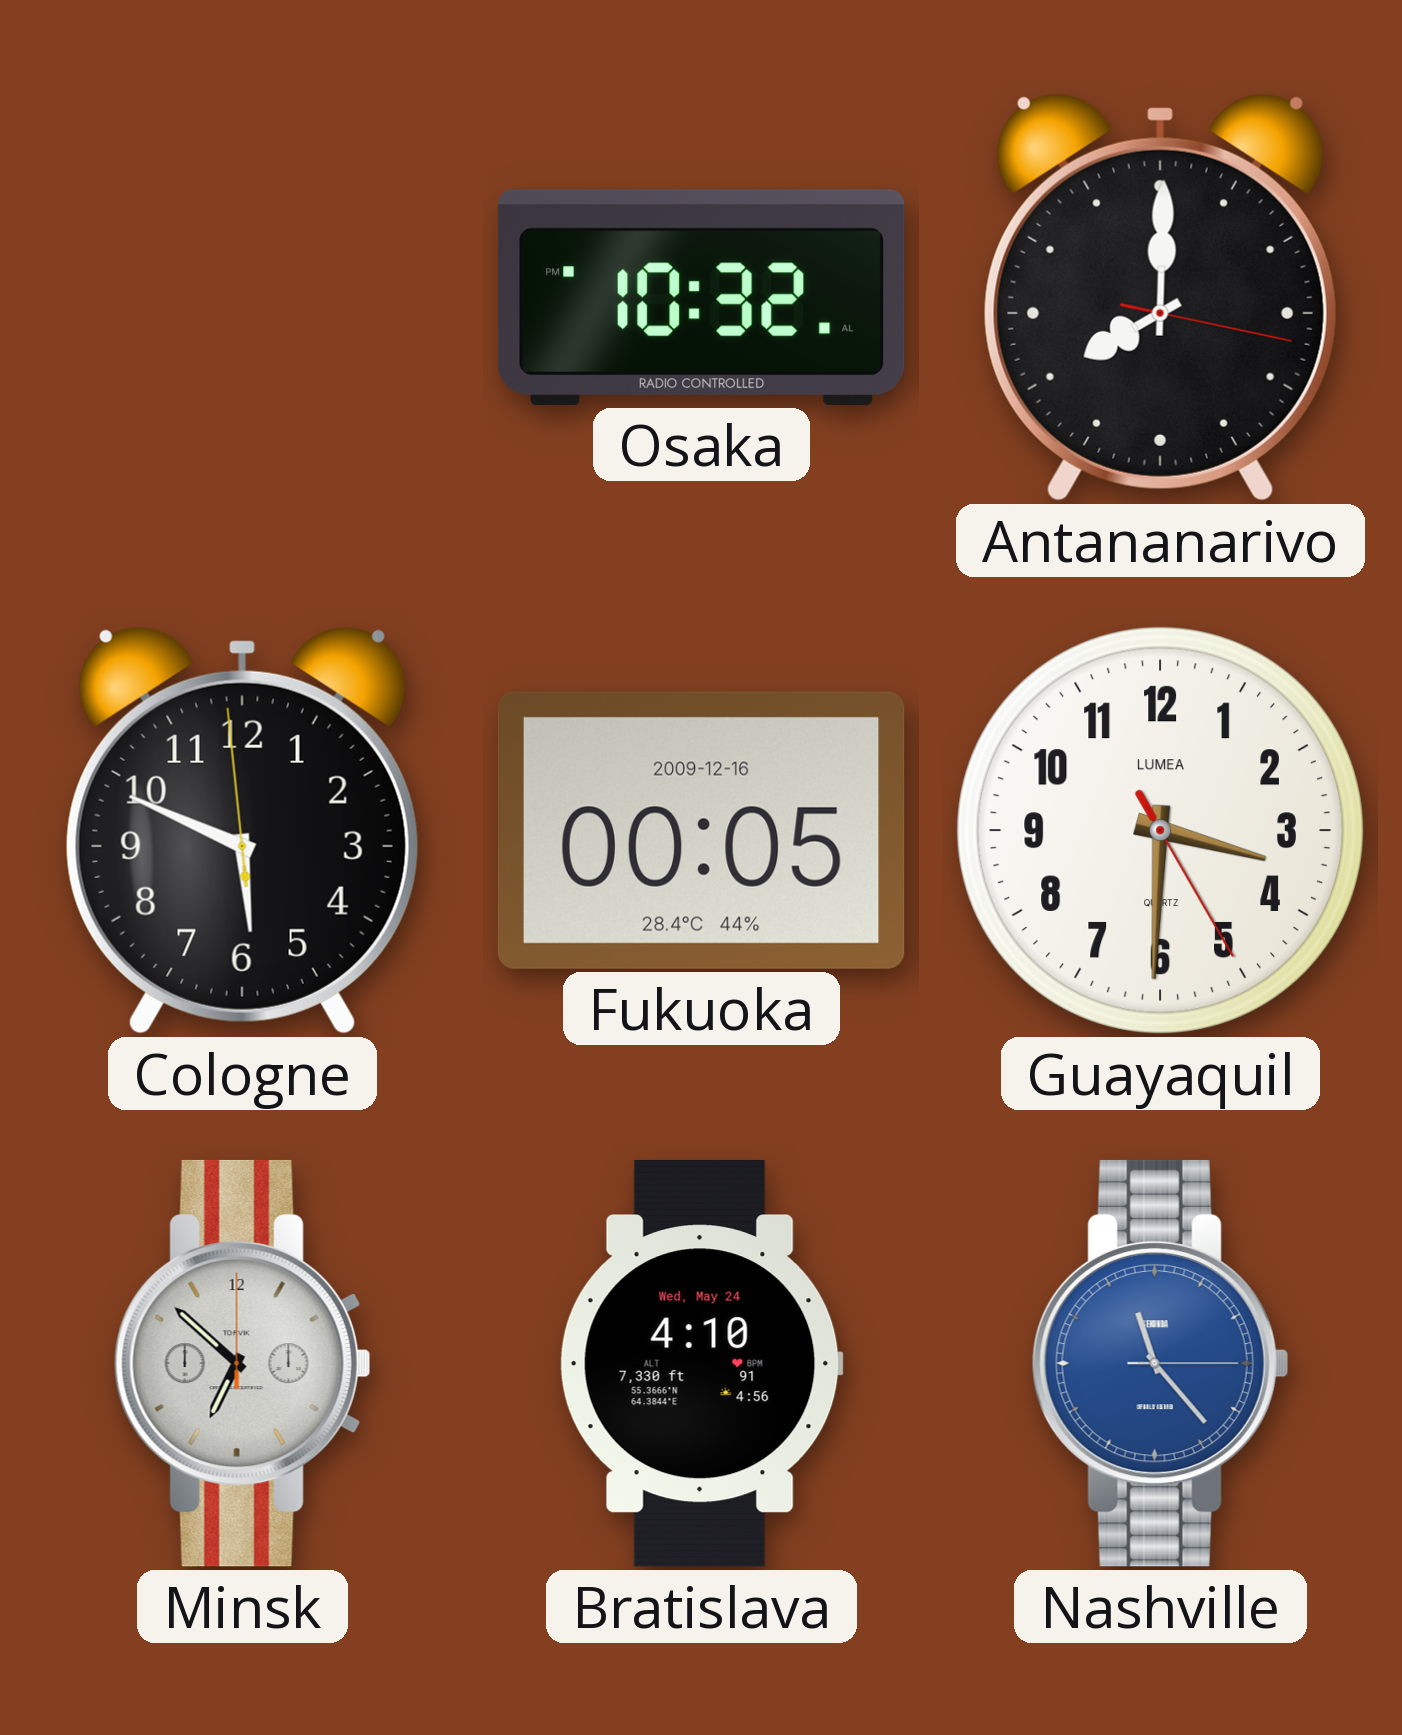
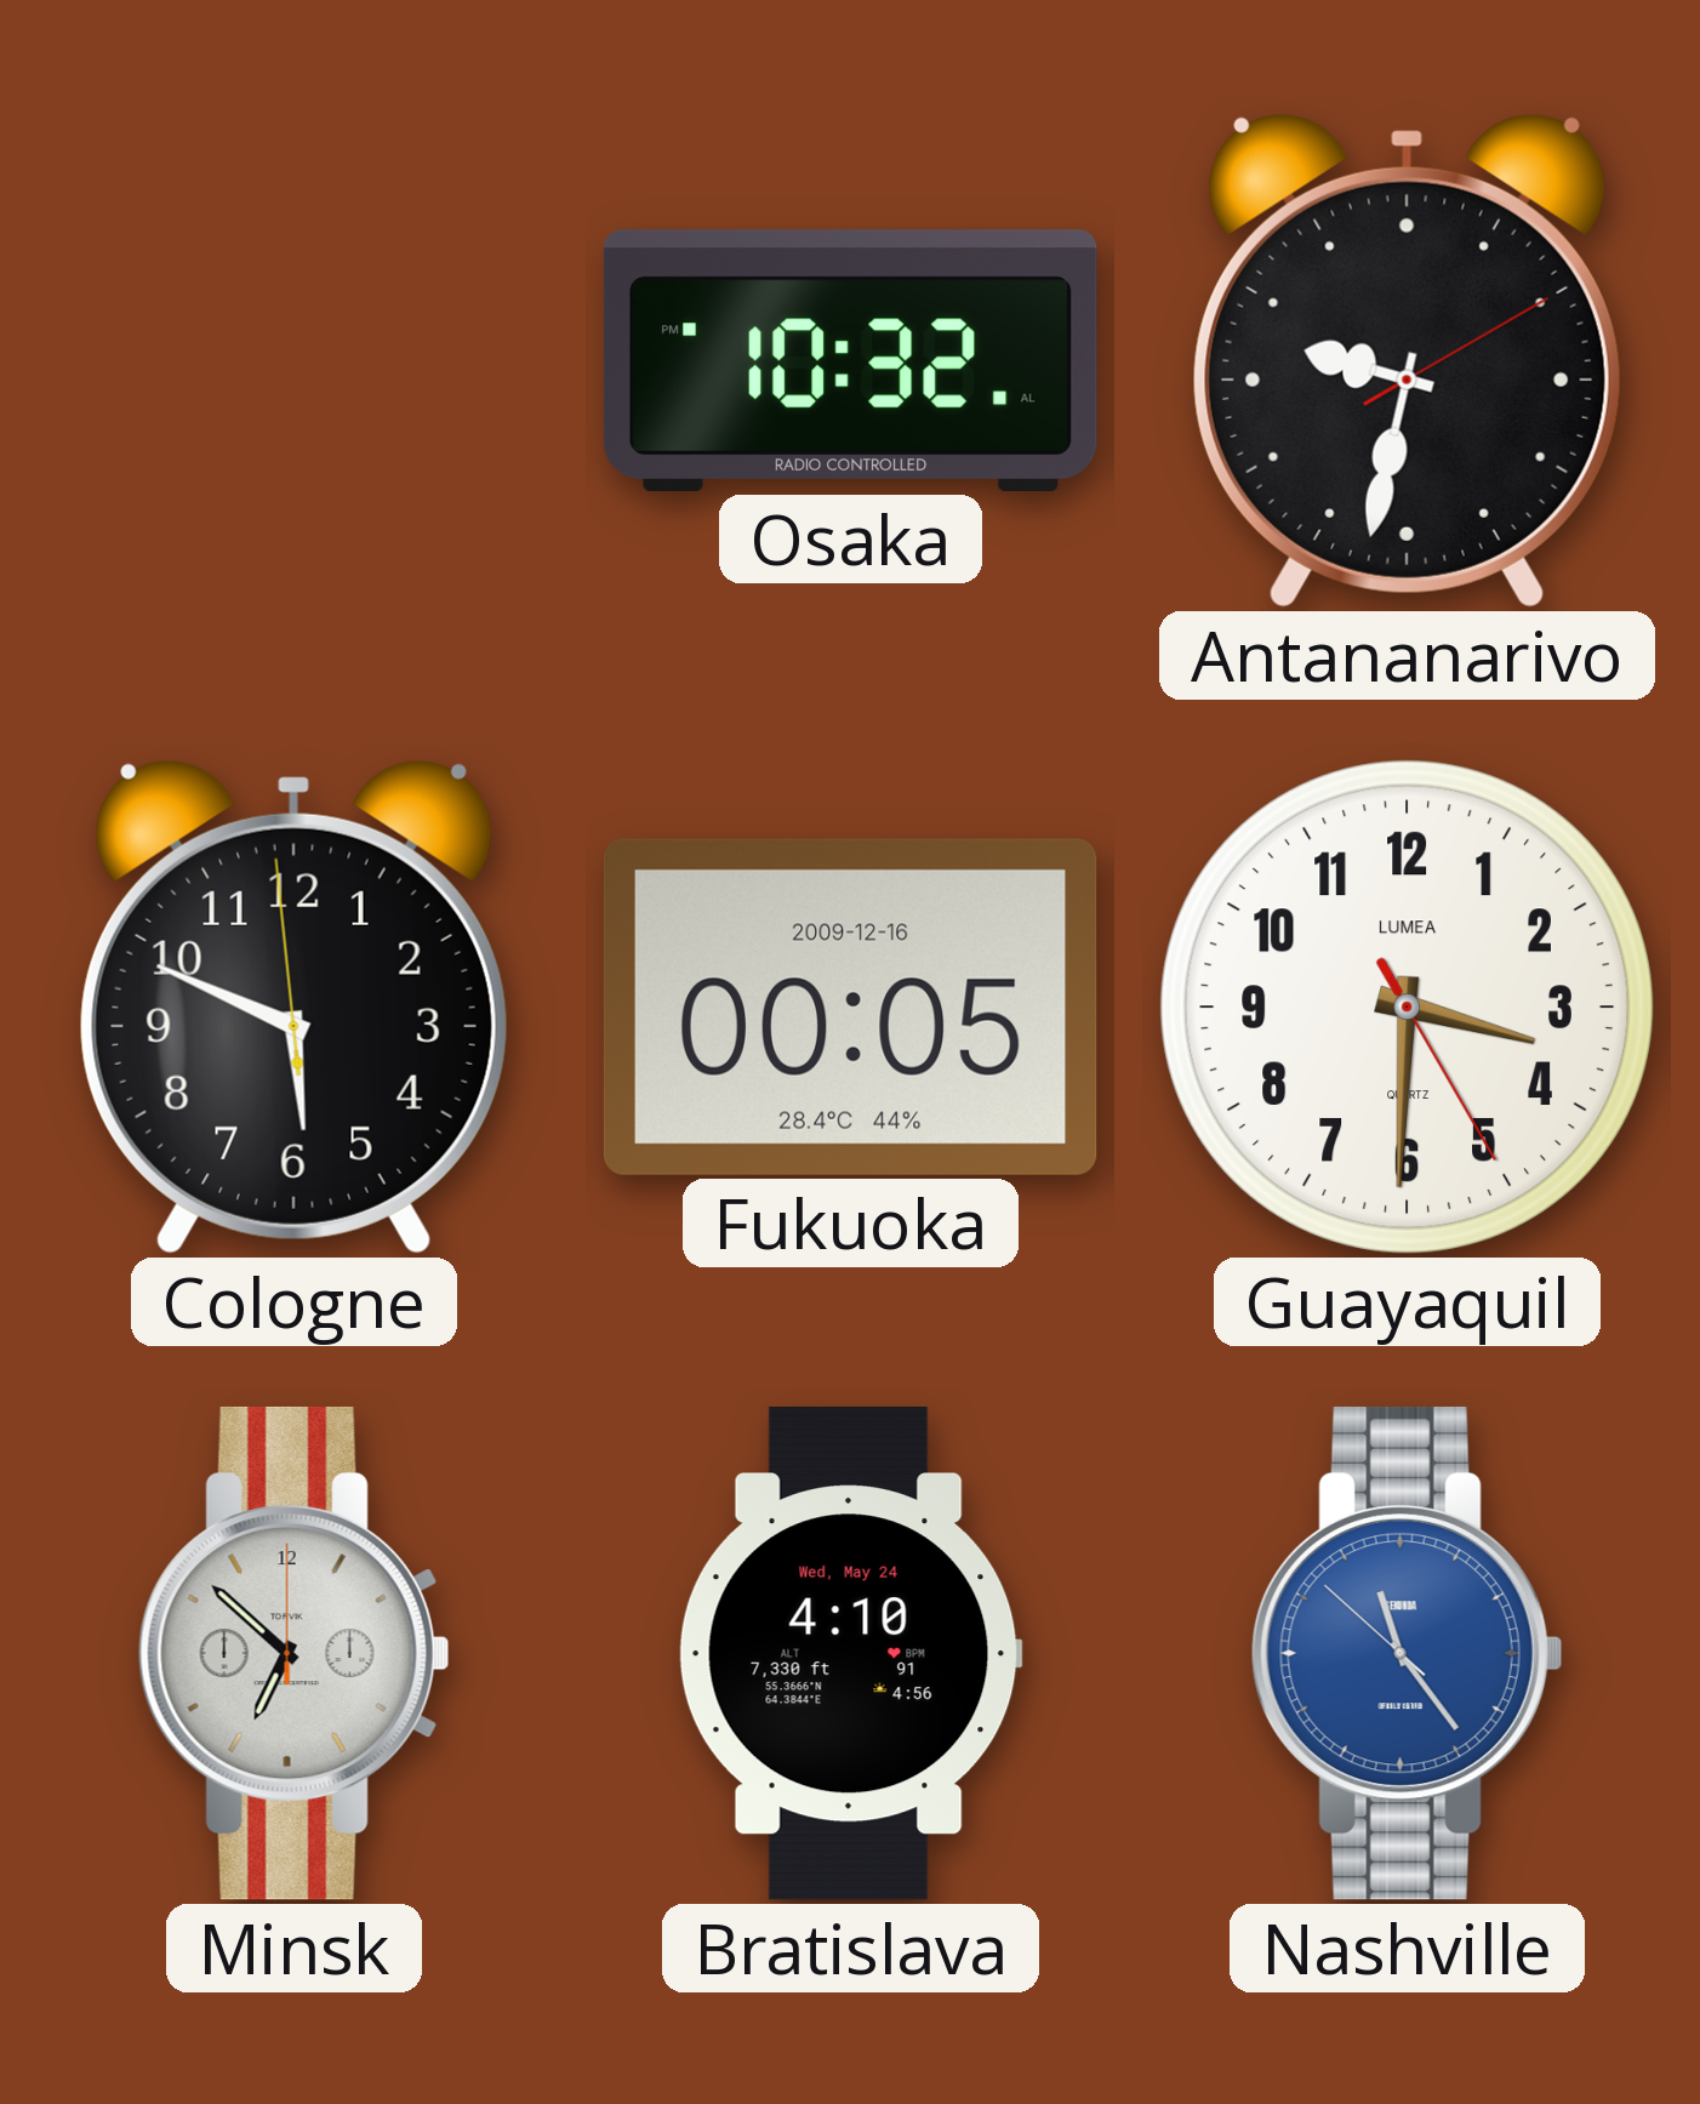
Antananarivo: 8:00 -> 9:32
Nashville: 11:23:15 -> 11:23:52
